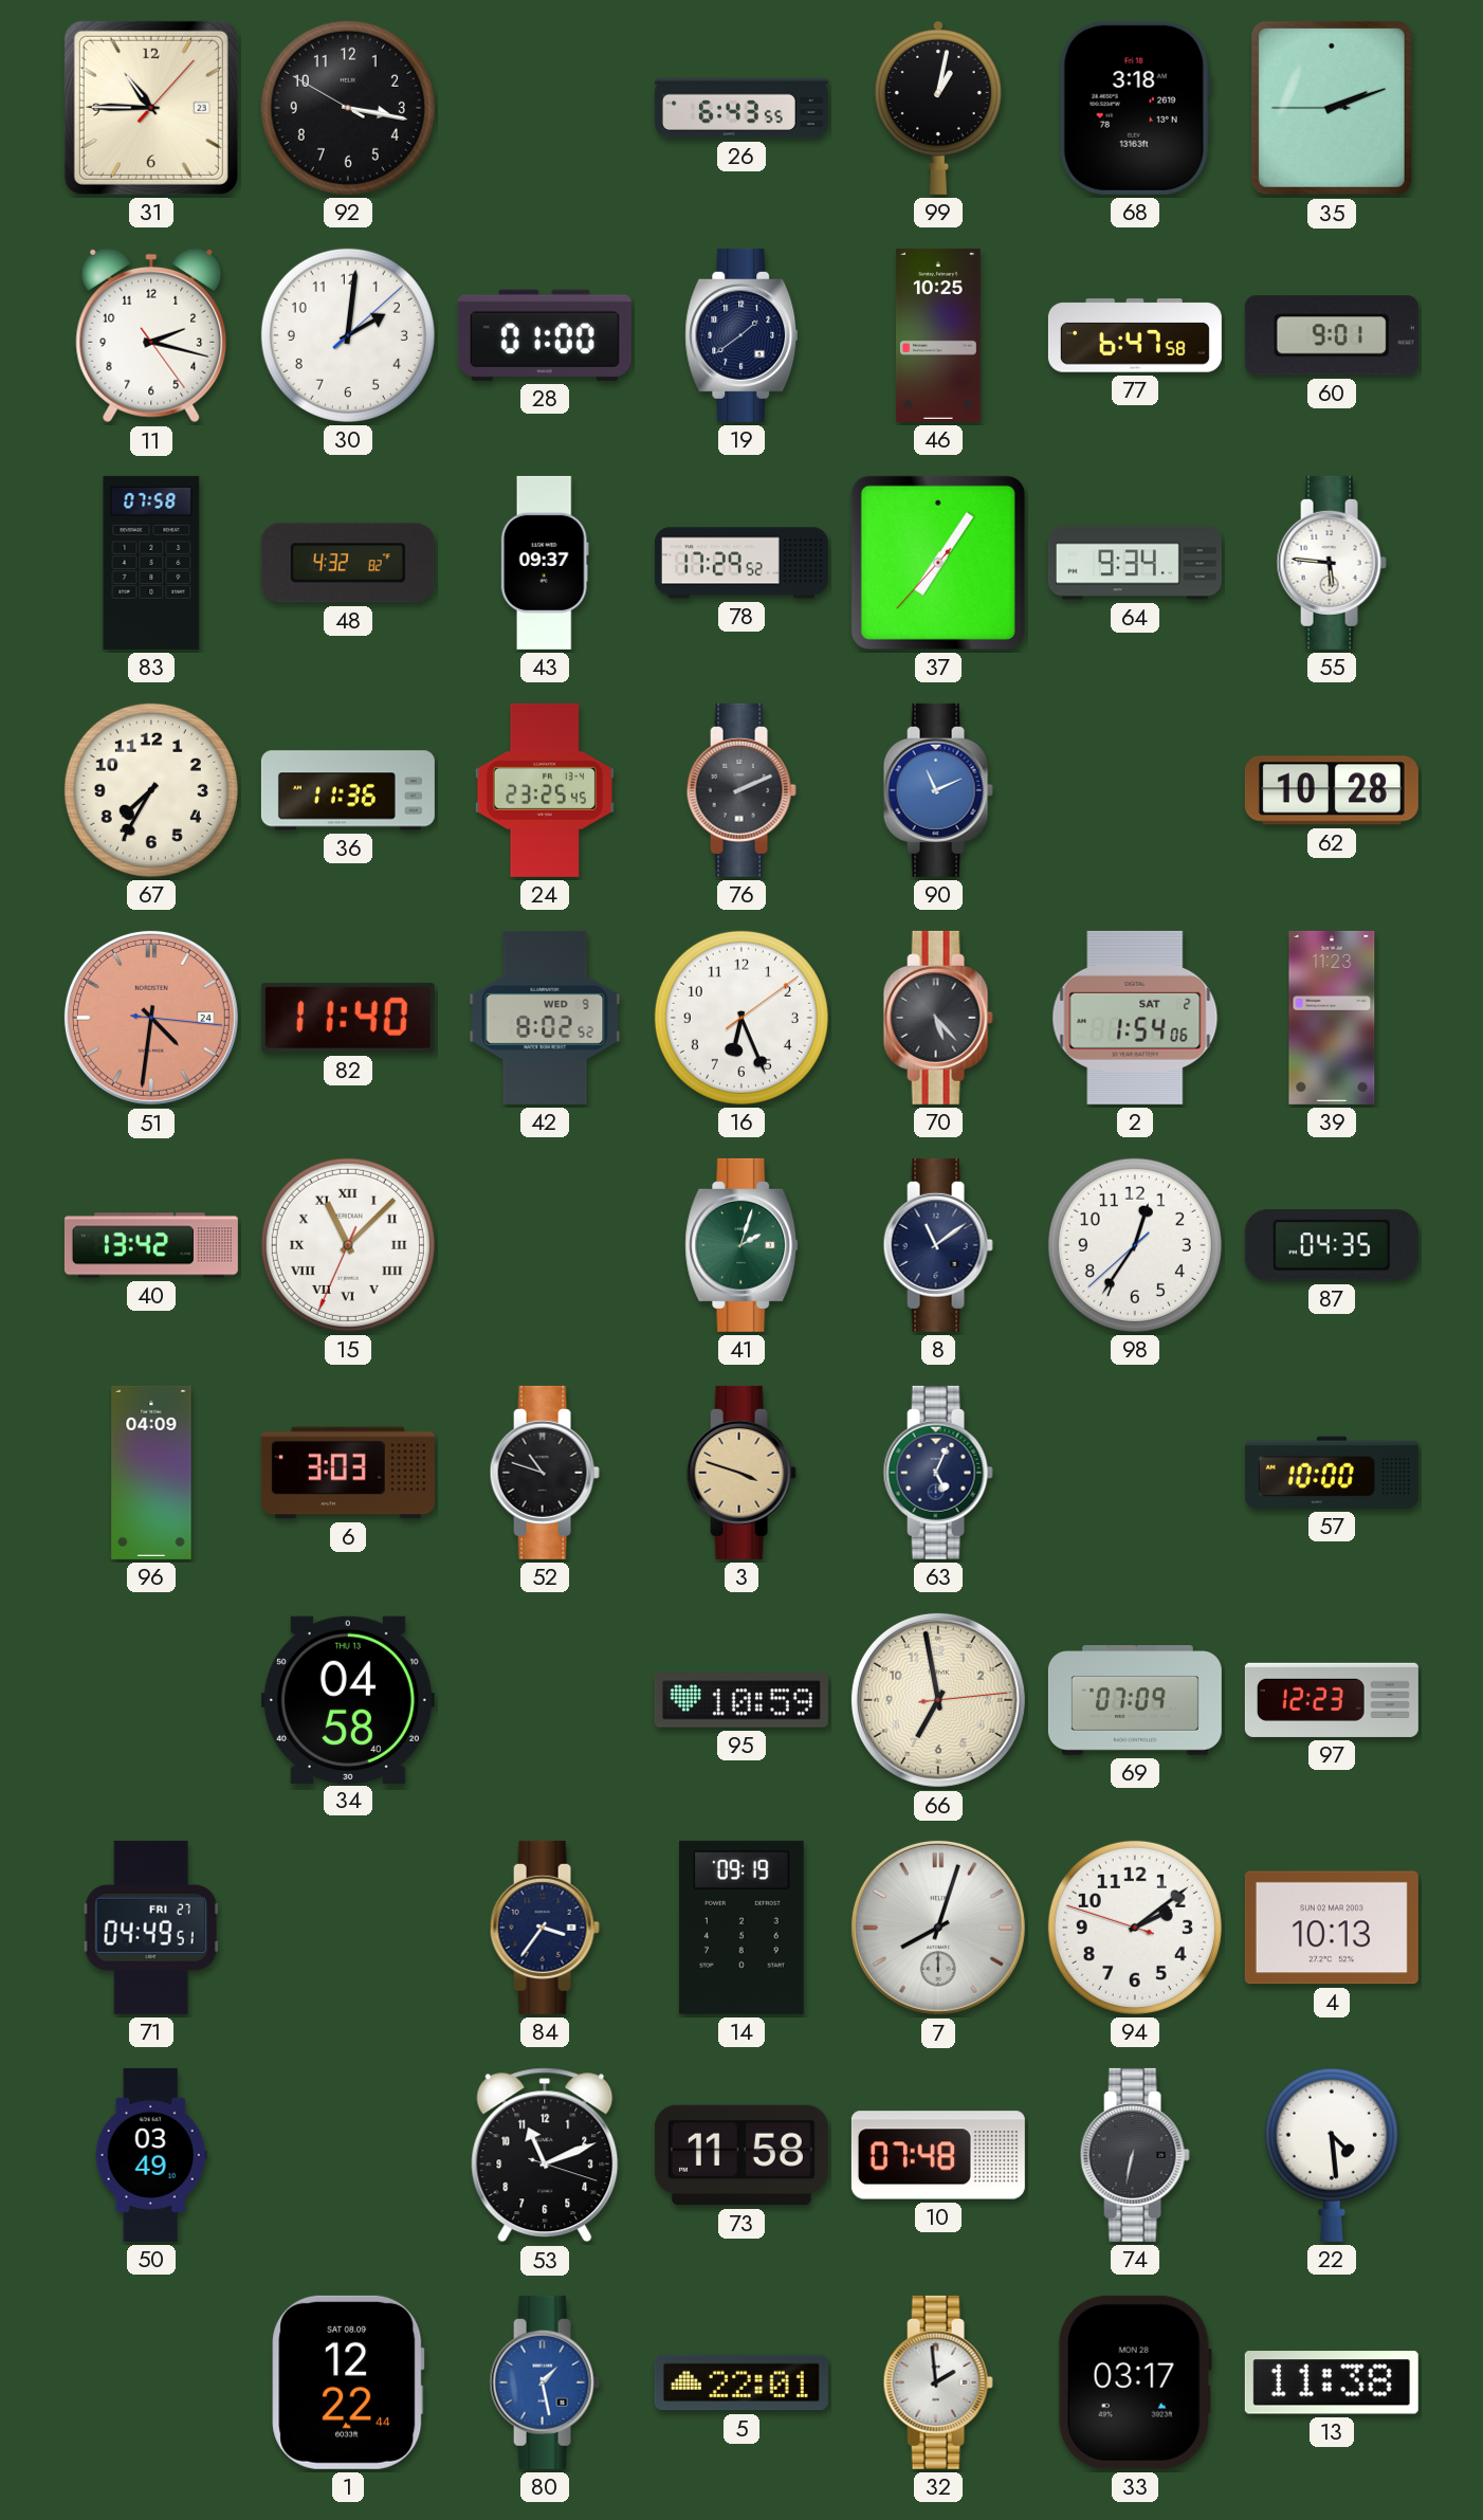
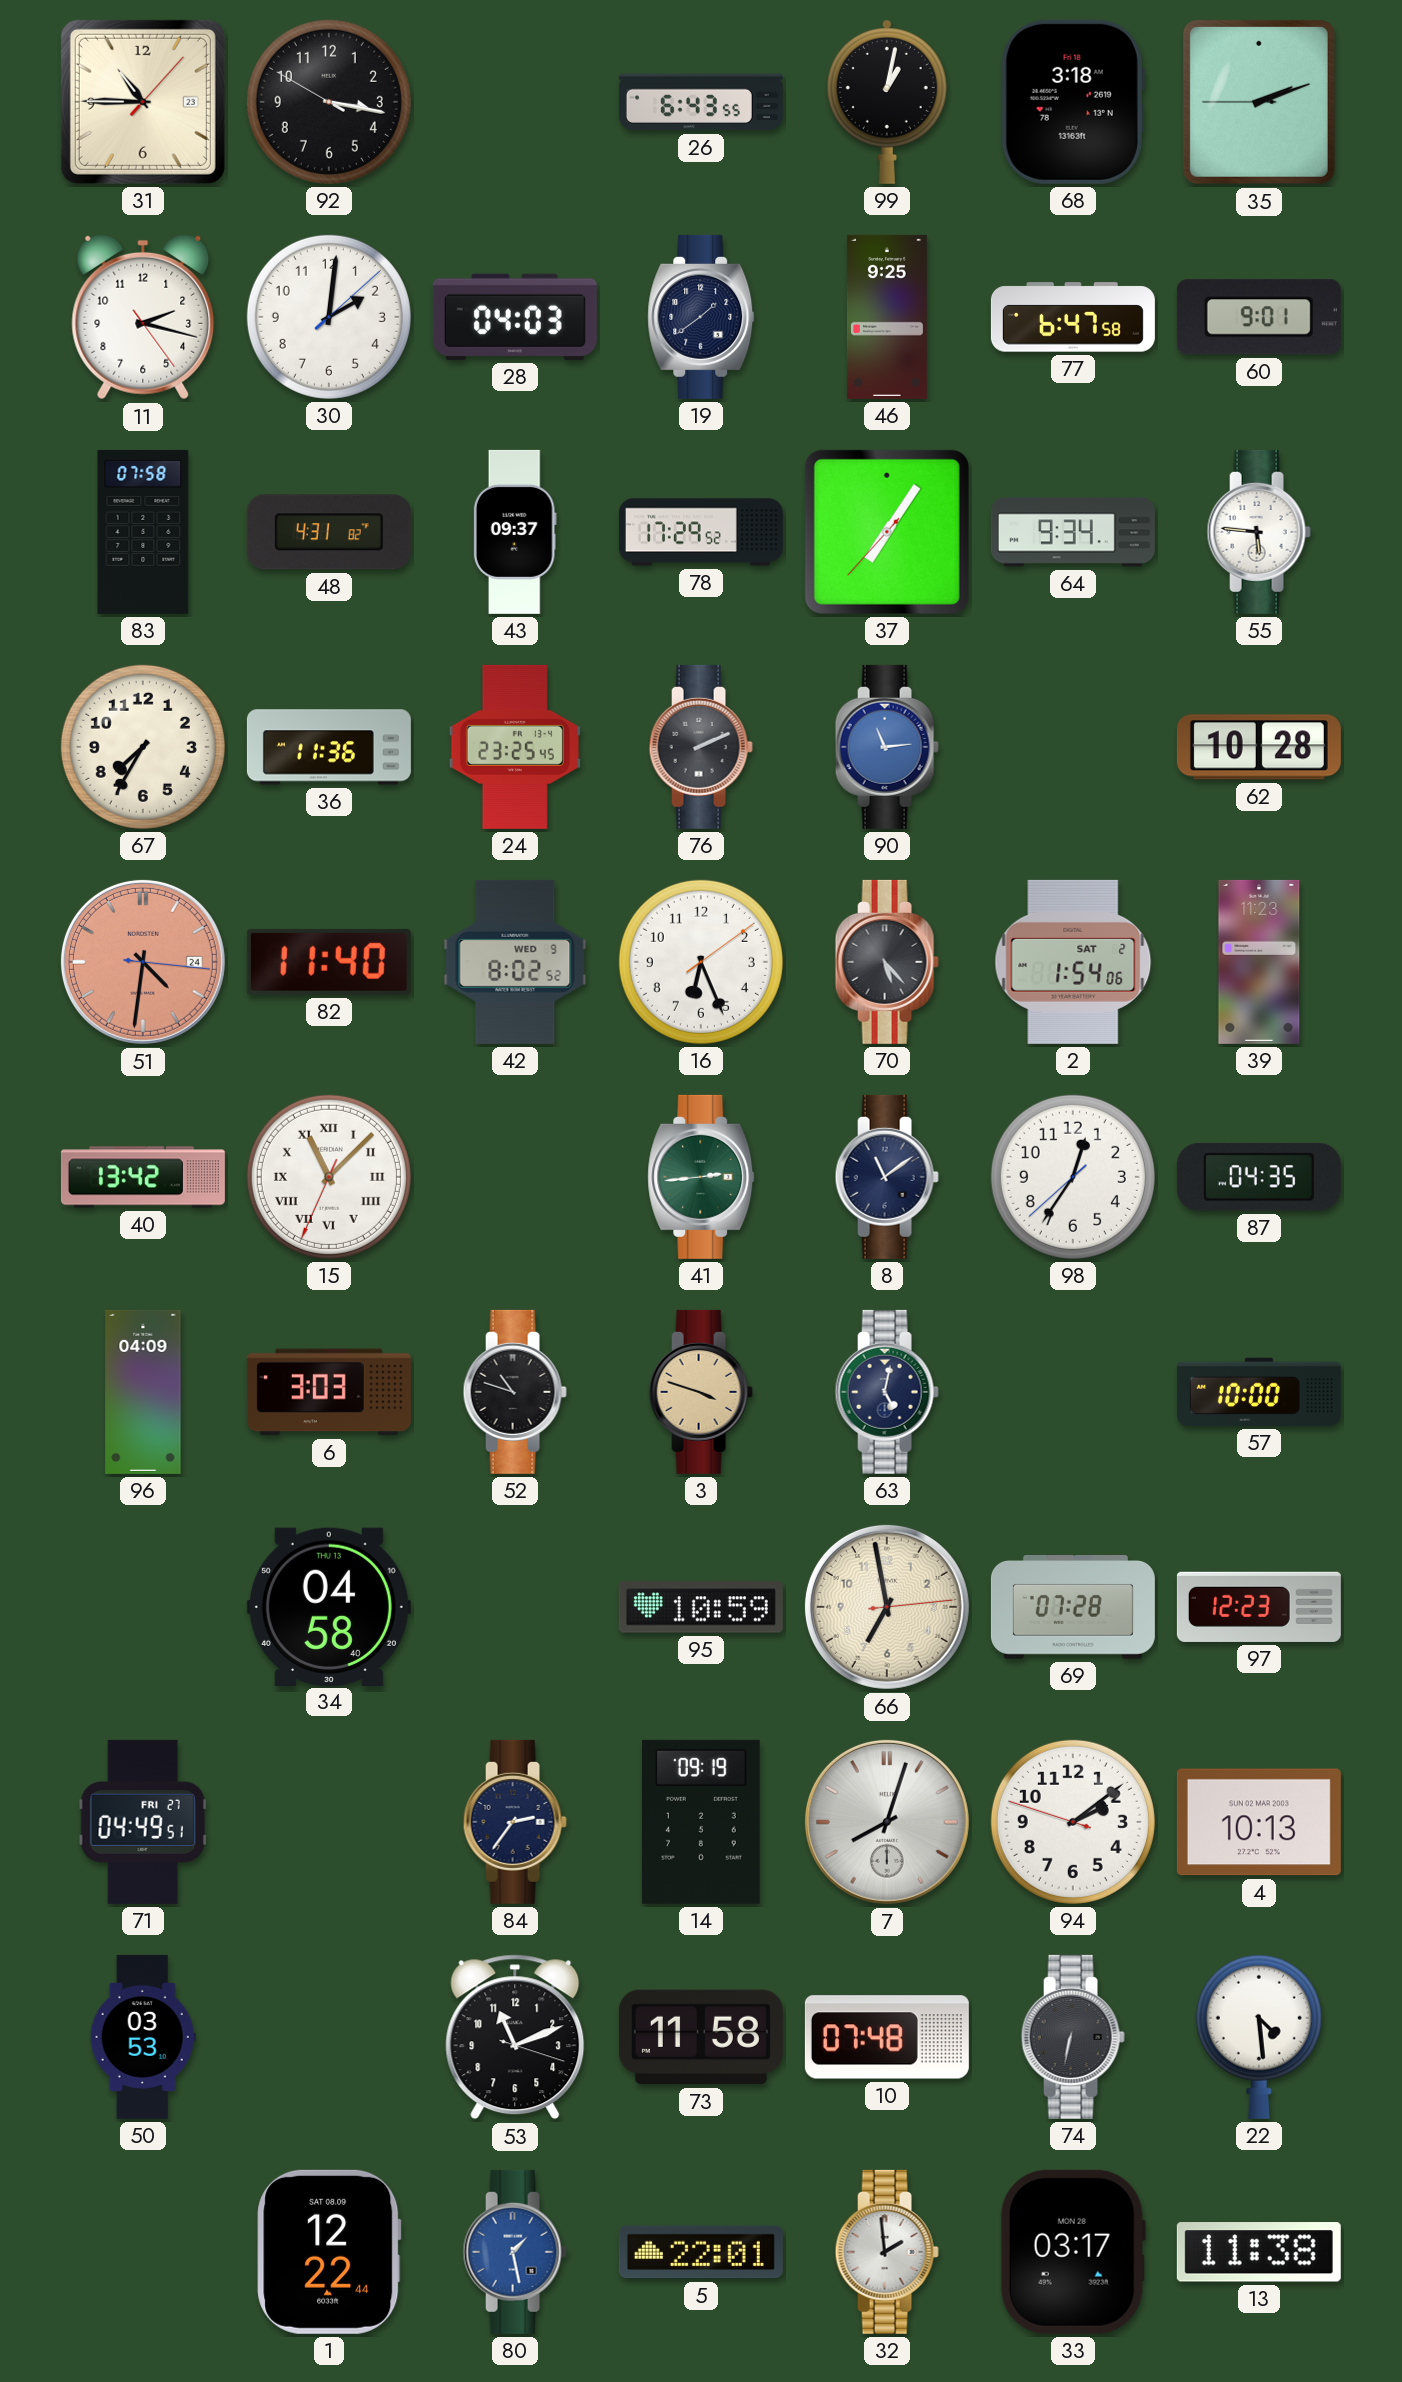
28: 01:00 -> 04:03
46: 10:25 -> 9:25
48: 4:32 -> 4:31
90: 11:11 -> 11:14
41: 2:03 -> 2:44
63: 5:04 -> 5:02
69: 07:09 -> 07:28
84: 3:36 -> 2:36
50: 03:49 -> 03:53
